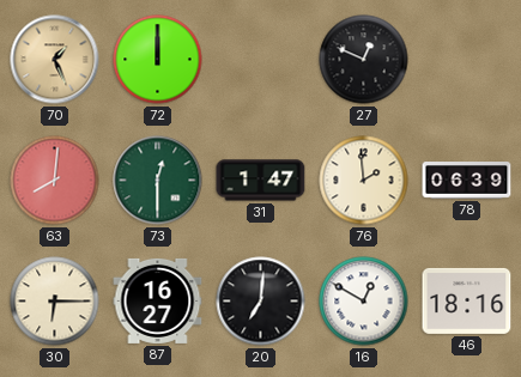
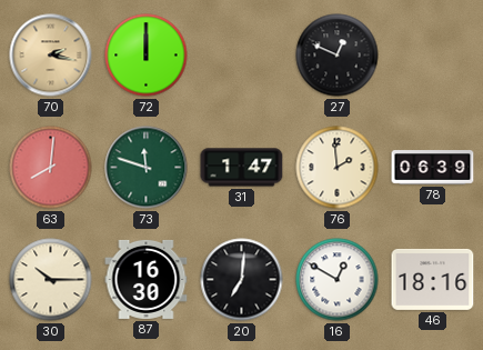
70: 1:26 -> 2:17
73: 12:30 -> 11:48
30: 6:15 -> 10:15
87: 16:27 -> 16:30
